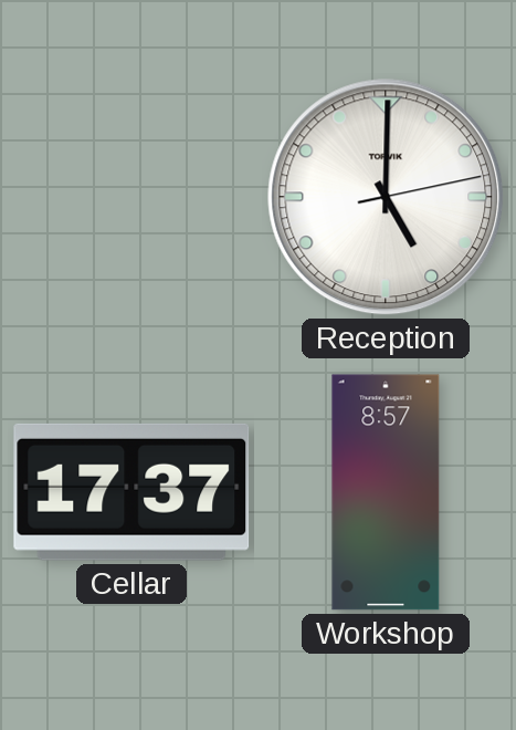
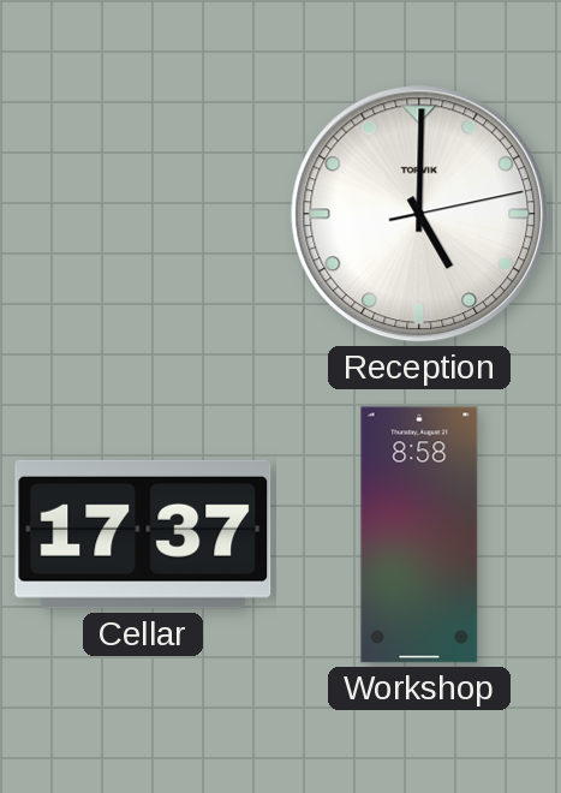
Workshop: 8:57 -> 8:58
